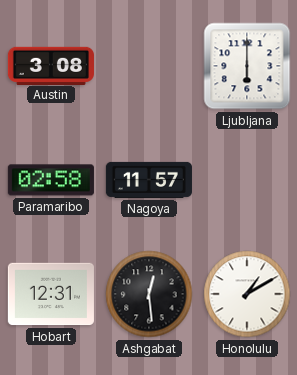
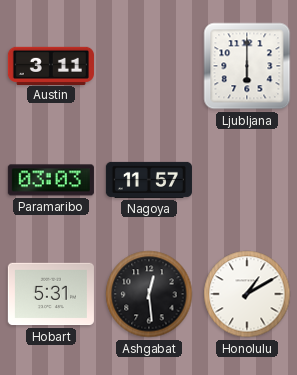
Austin: 3:08 -> 3:11
Paramaribo: 02:58 -> 03:03
Hobart: 12:31 -> 5:31
